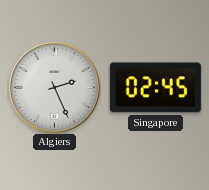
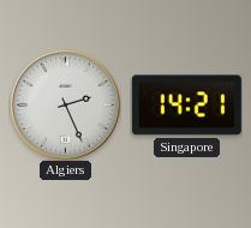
Singapore: 02:45 -> 14:21
